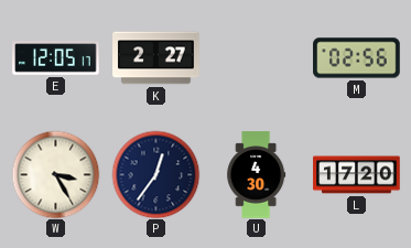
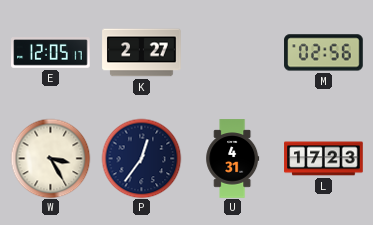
U: 4:30 -> 4:31
L: 17:20 -> 17:23
